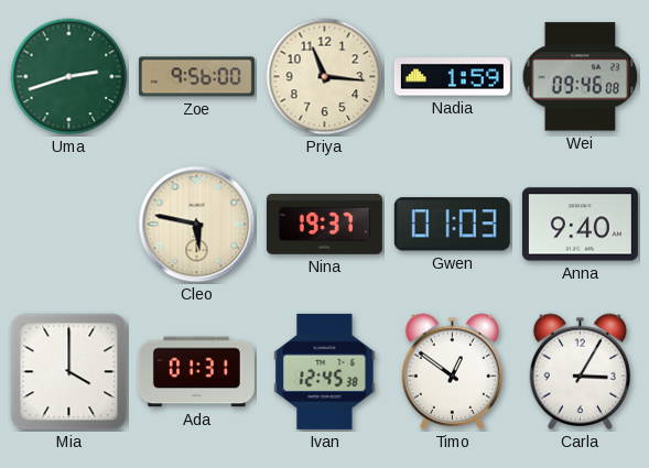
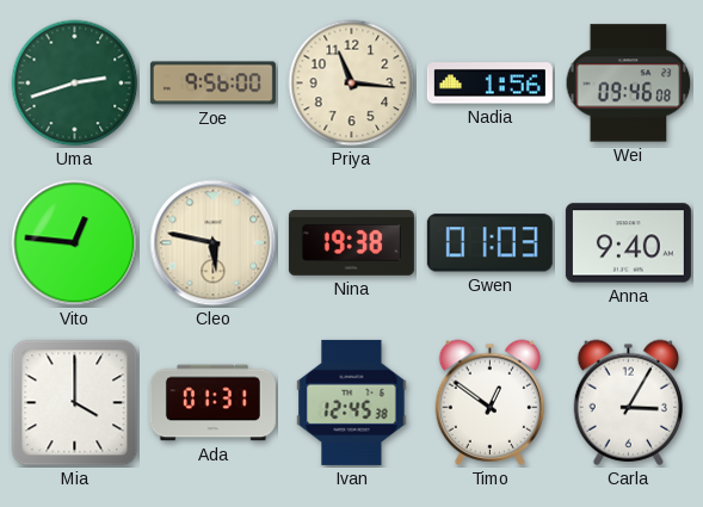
Nadia: 1:59 -> 1:56
Vito: none -> 12:46
Nina: 19:37 -> 19:38
